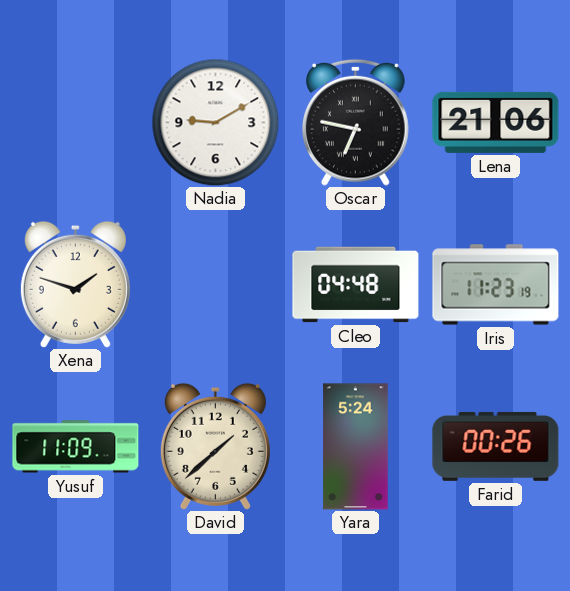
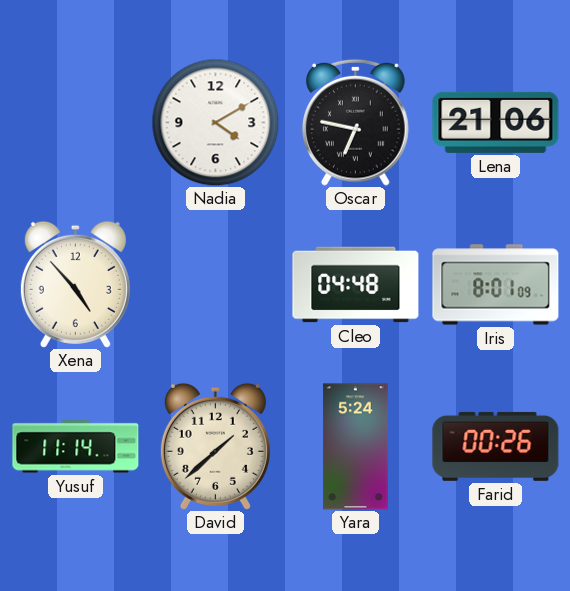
Nadia: 9:10 -> 4:10
Xena: 1:48 -> 4:53
Iris: 11:23 -> 8:01
Yusuf: 11:09 -> 11:14
